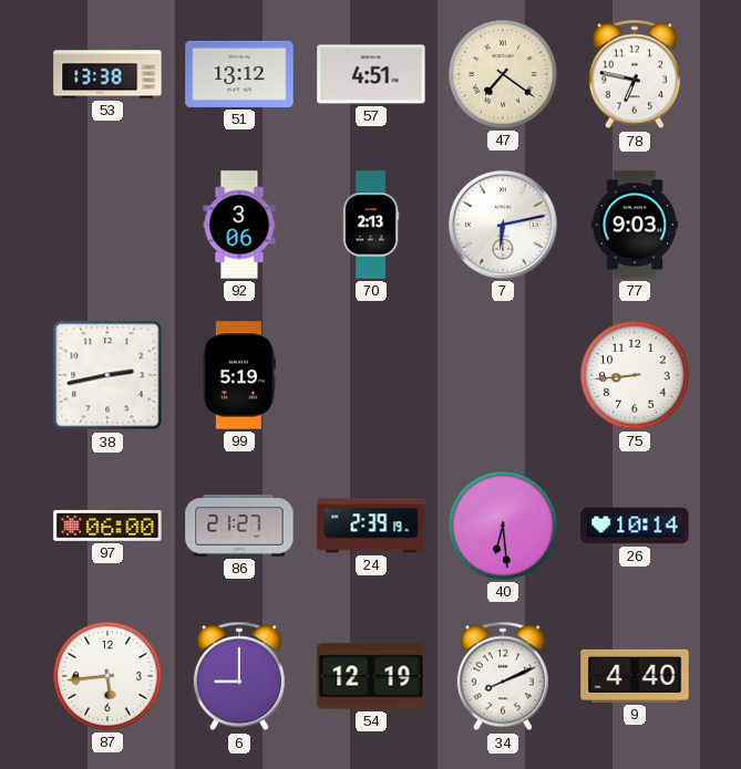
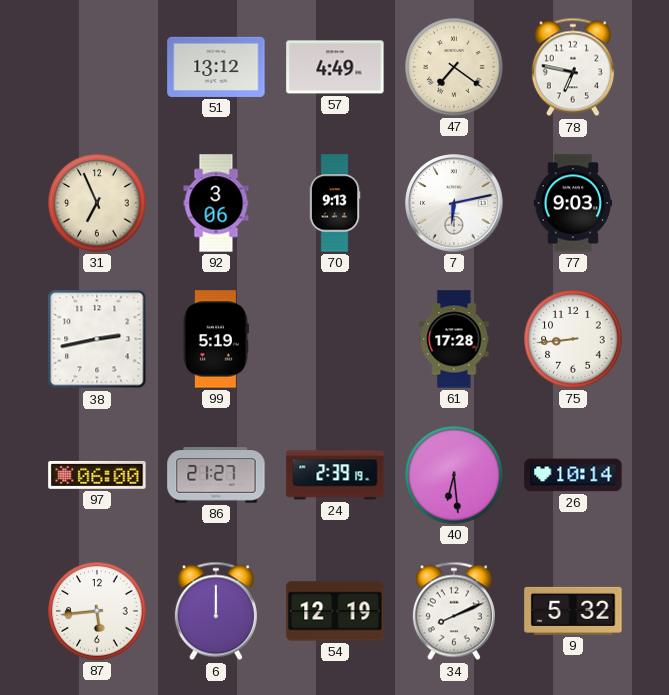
53: 13:38 -> none
57: 4:51 -> 4:49
31: none -> 6:56
70: 2:13 -> 9:13
61: none -> 17:28
6: 9:00 -> 12:00
9: 4:40 -> 5:32
